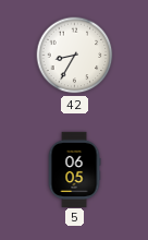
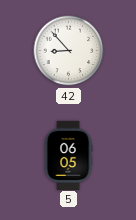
42: 8:35 -> 8:53
